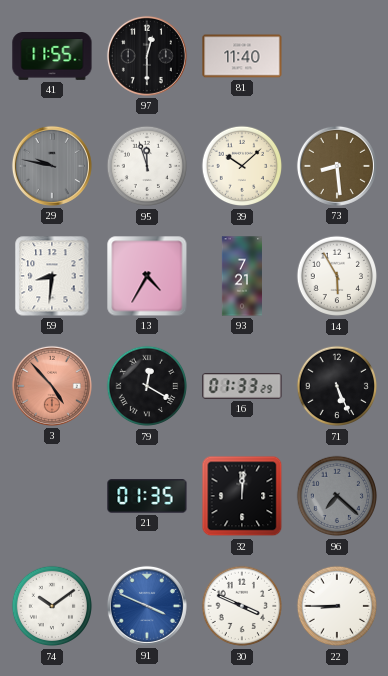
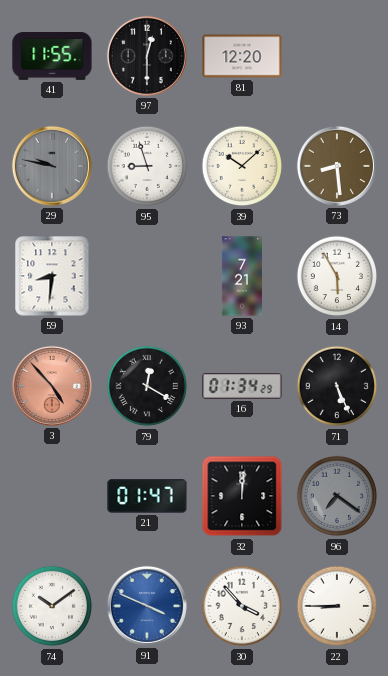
81: 11:40 -> 12:20
95: 11:57 -> 8:57
13: 4:35 -> none
16: 01:33 -> 01:34
21: 01:35 -> 01:47
96: 7:22 -> 7:21
30: 3:49 -> 3:53
